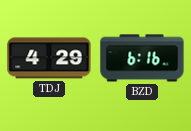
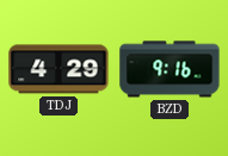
BZD: 6:16 -> 9:16
